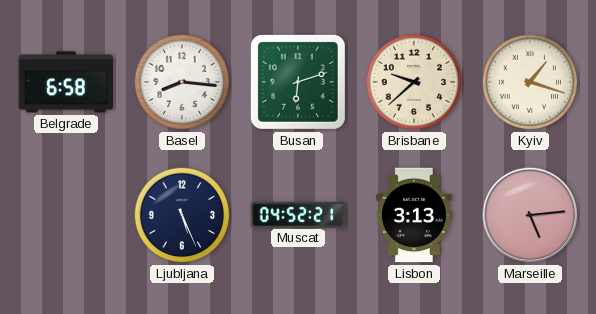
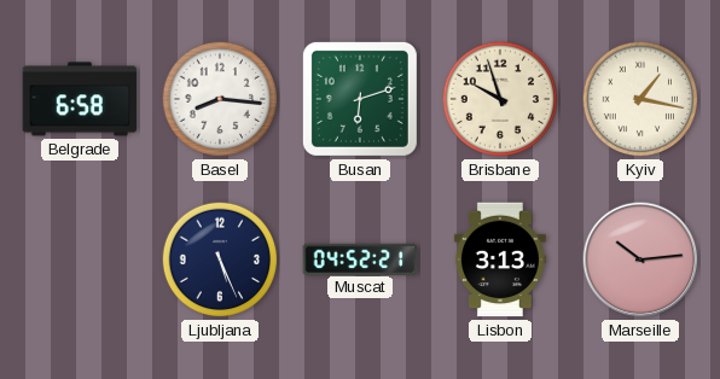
Brisbane: 9:38 -> 9:57
Kyiv: 1:18 -> 1:17
Marseille: 5:14 -> 10:14
